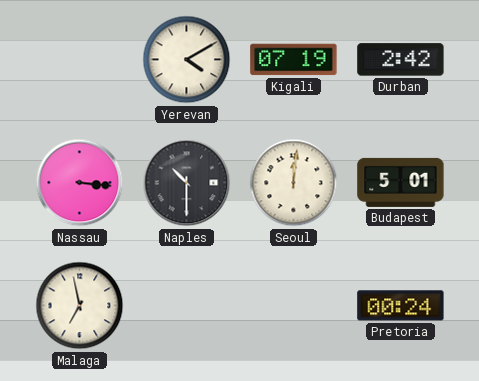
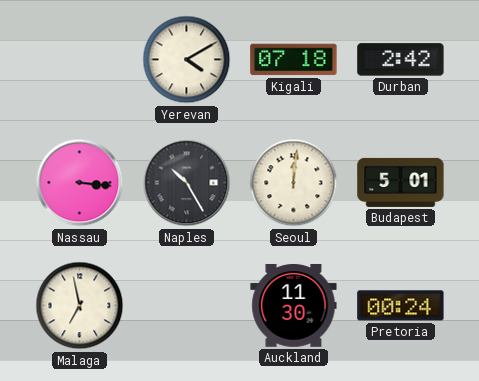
Kigali: 07:19 -> 07:18
Naples: 10:30 -> 10:25
Auckland: none -> 11:30
